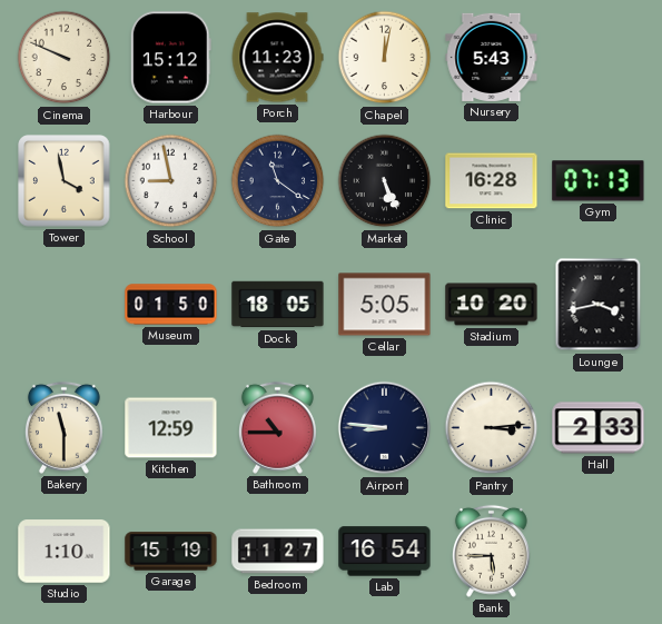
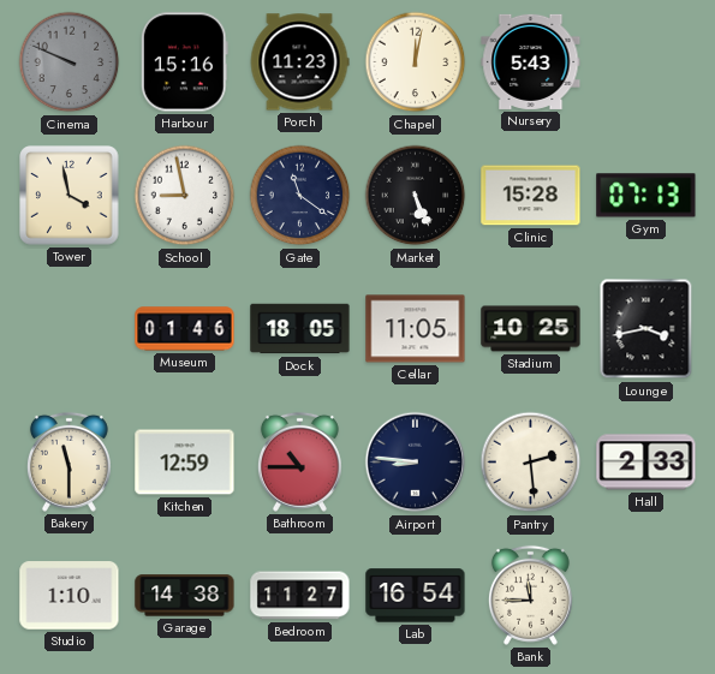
Cinema dial: cream -> grey
Harbour: 15:12 -> 15:16
Clinic: 16:28 -> 15:28
Museum: 01:50 -> 01:46
Cellar: 5:05 -> 11:05
Stadium: 10:20 -> 10:25
Pantry: 3:14 -> 2:29
Garage: 15:19 -> 14:38
Bank: 5:45 -> 11:45
